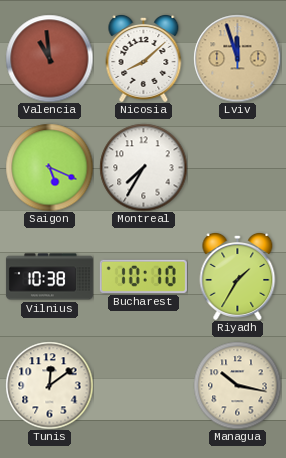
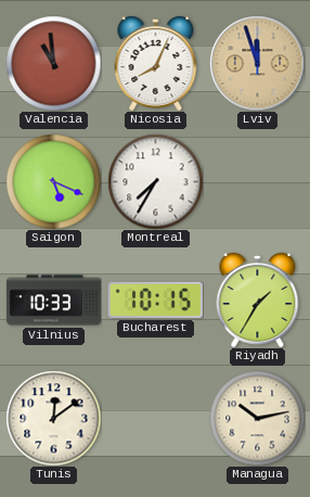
Nicosia: 8:08 -> 8:04
Vilnius: 10:38 -> 10:33
Bucharest: 10:10 -> 10:15
Managua: 10:17 -> 10:13
